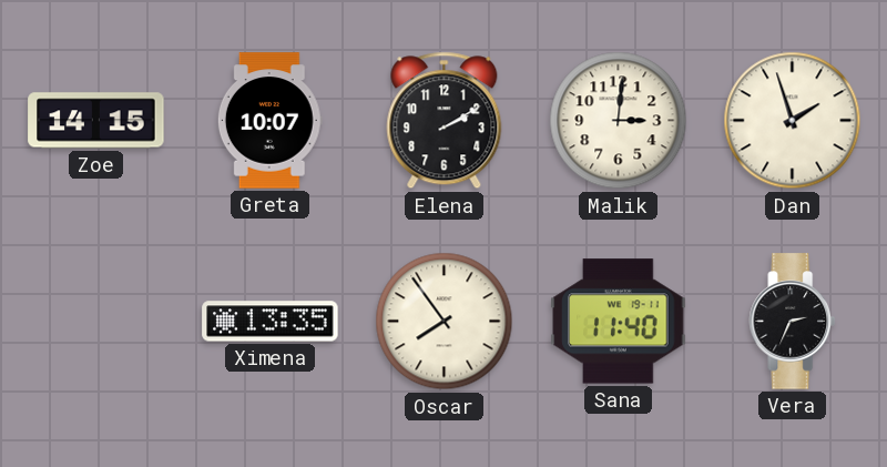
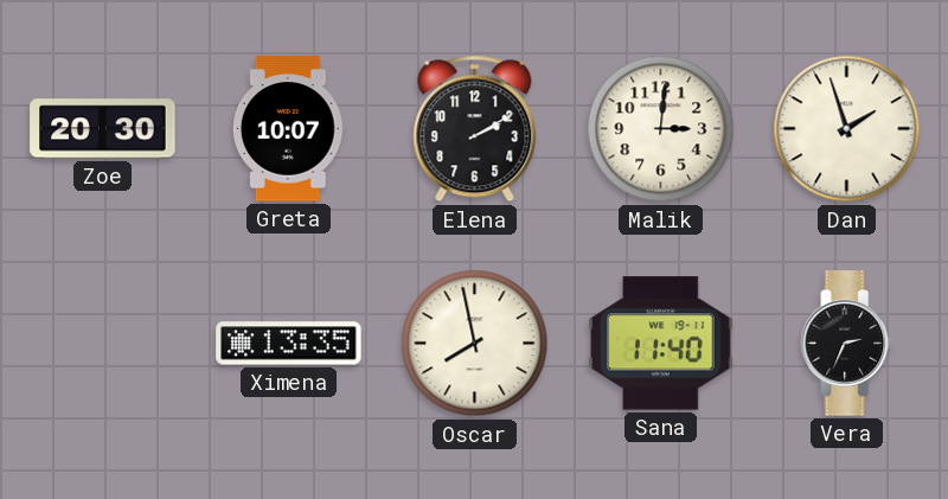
Zoe: 14:15 -> 20:30
Oscar: 7:54 -> 7:58
